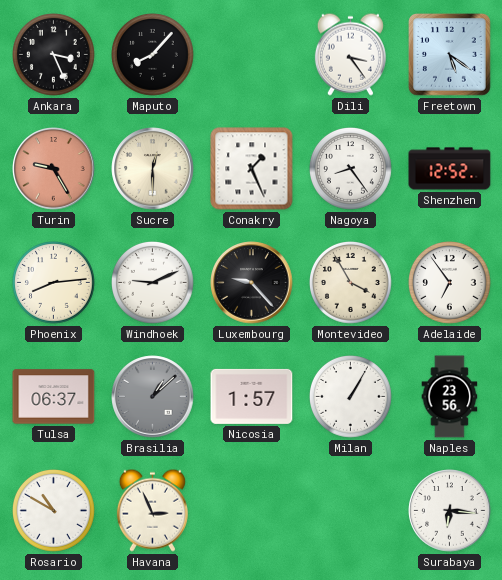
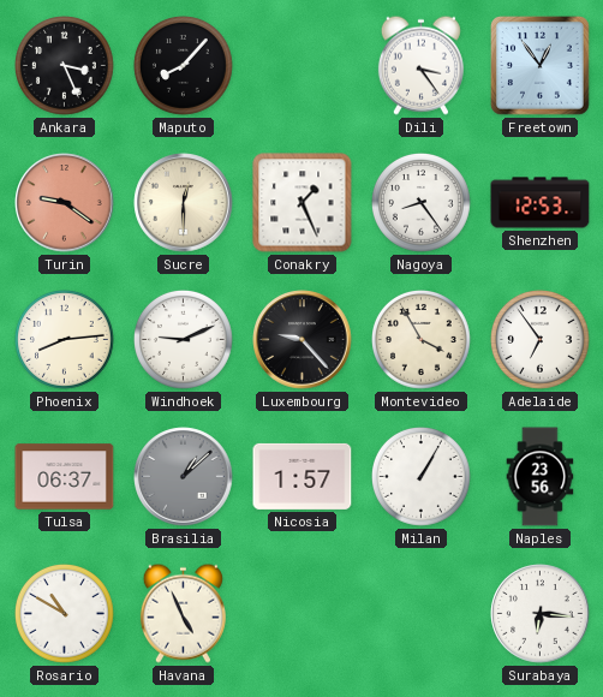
Freetown: 5:21 -> 12:54
Turin: 9:25 -> 9:21
Shenzhen: 12:52 -> 12:53
Havana: 2:56 -> 4:56
